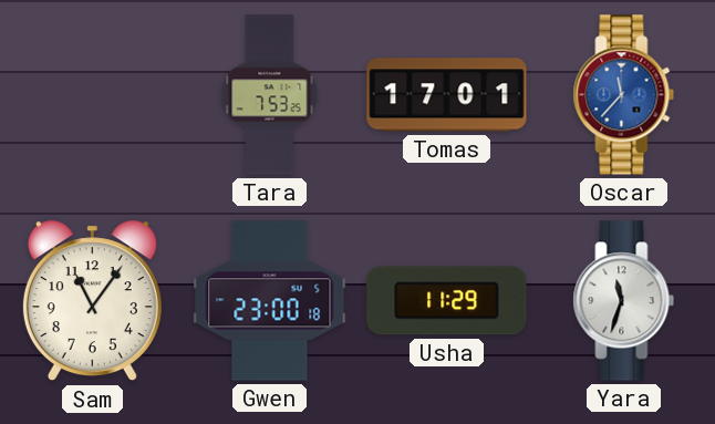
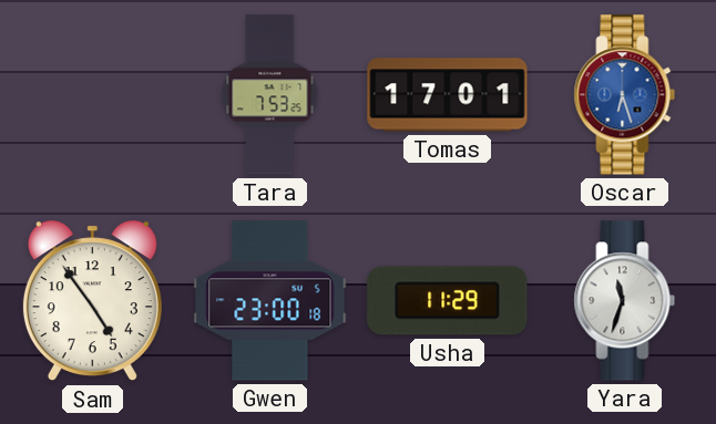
Oscar: 11:37 -> 6:27
Sam: 11:06 -> 4:54
